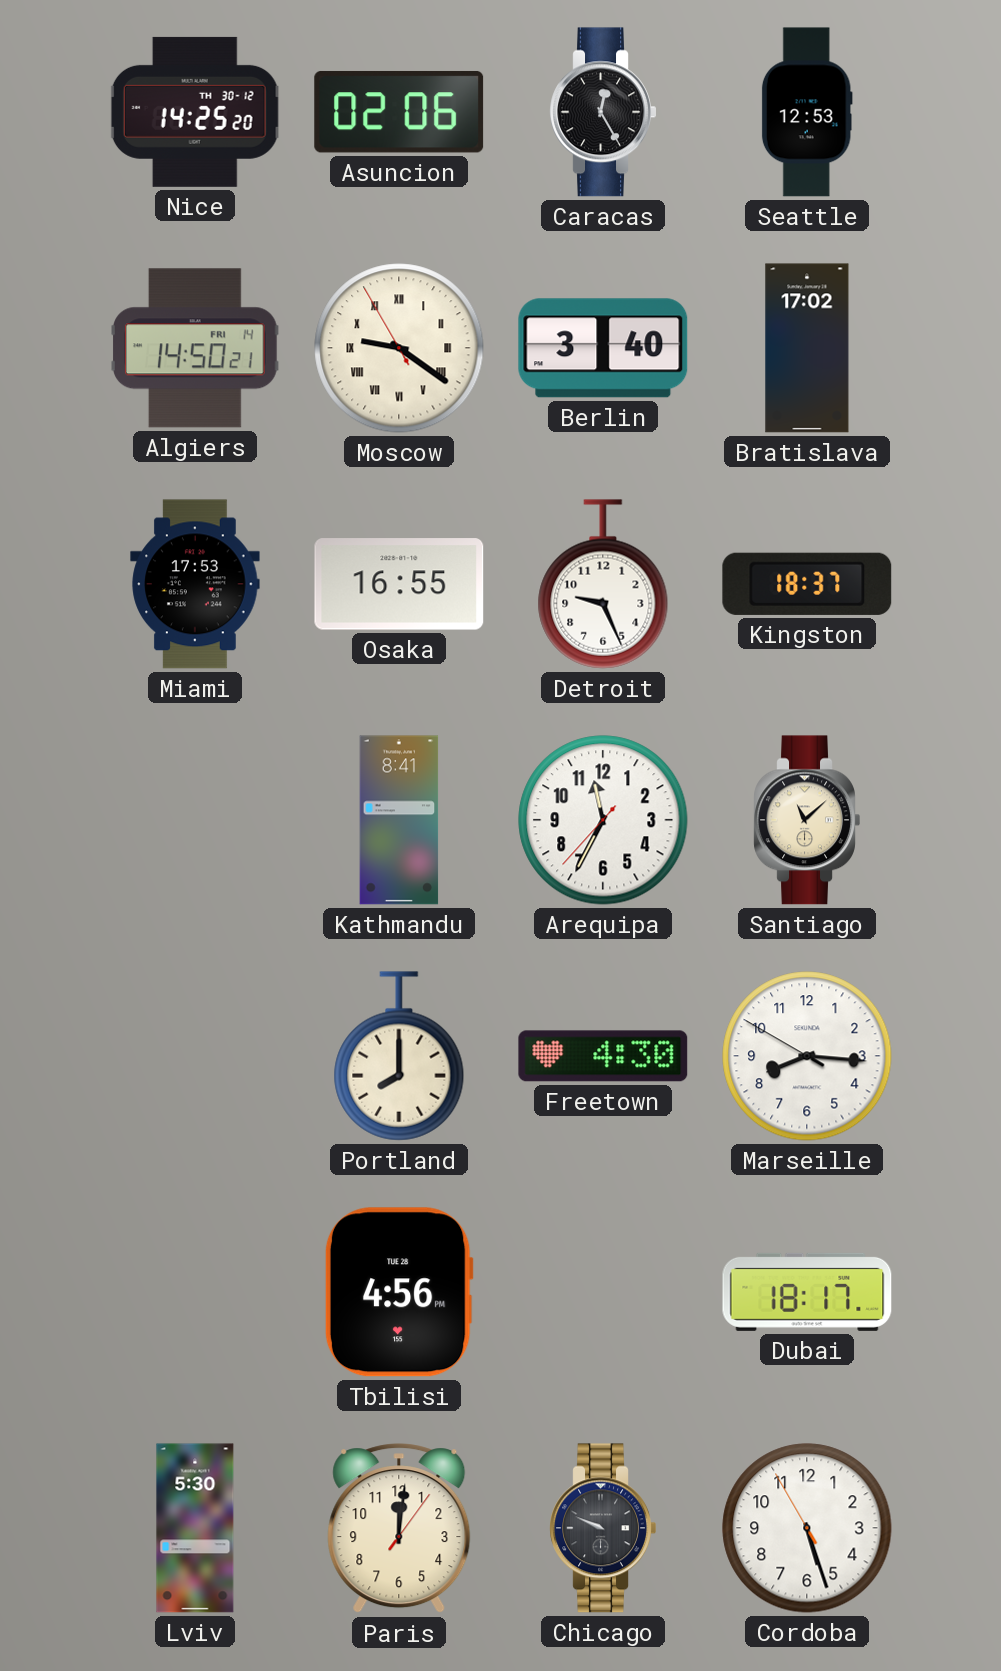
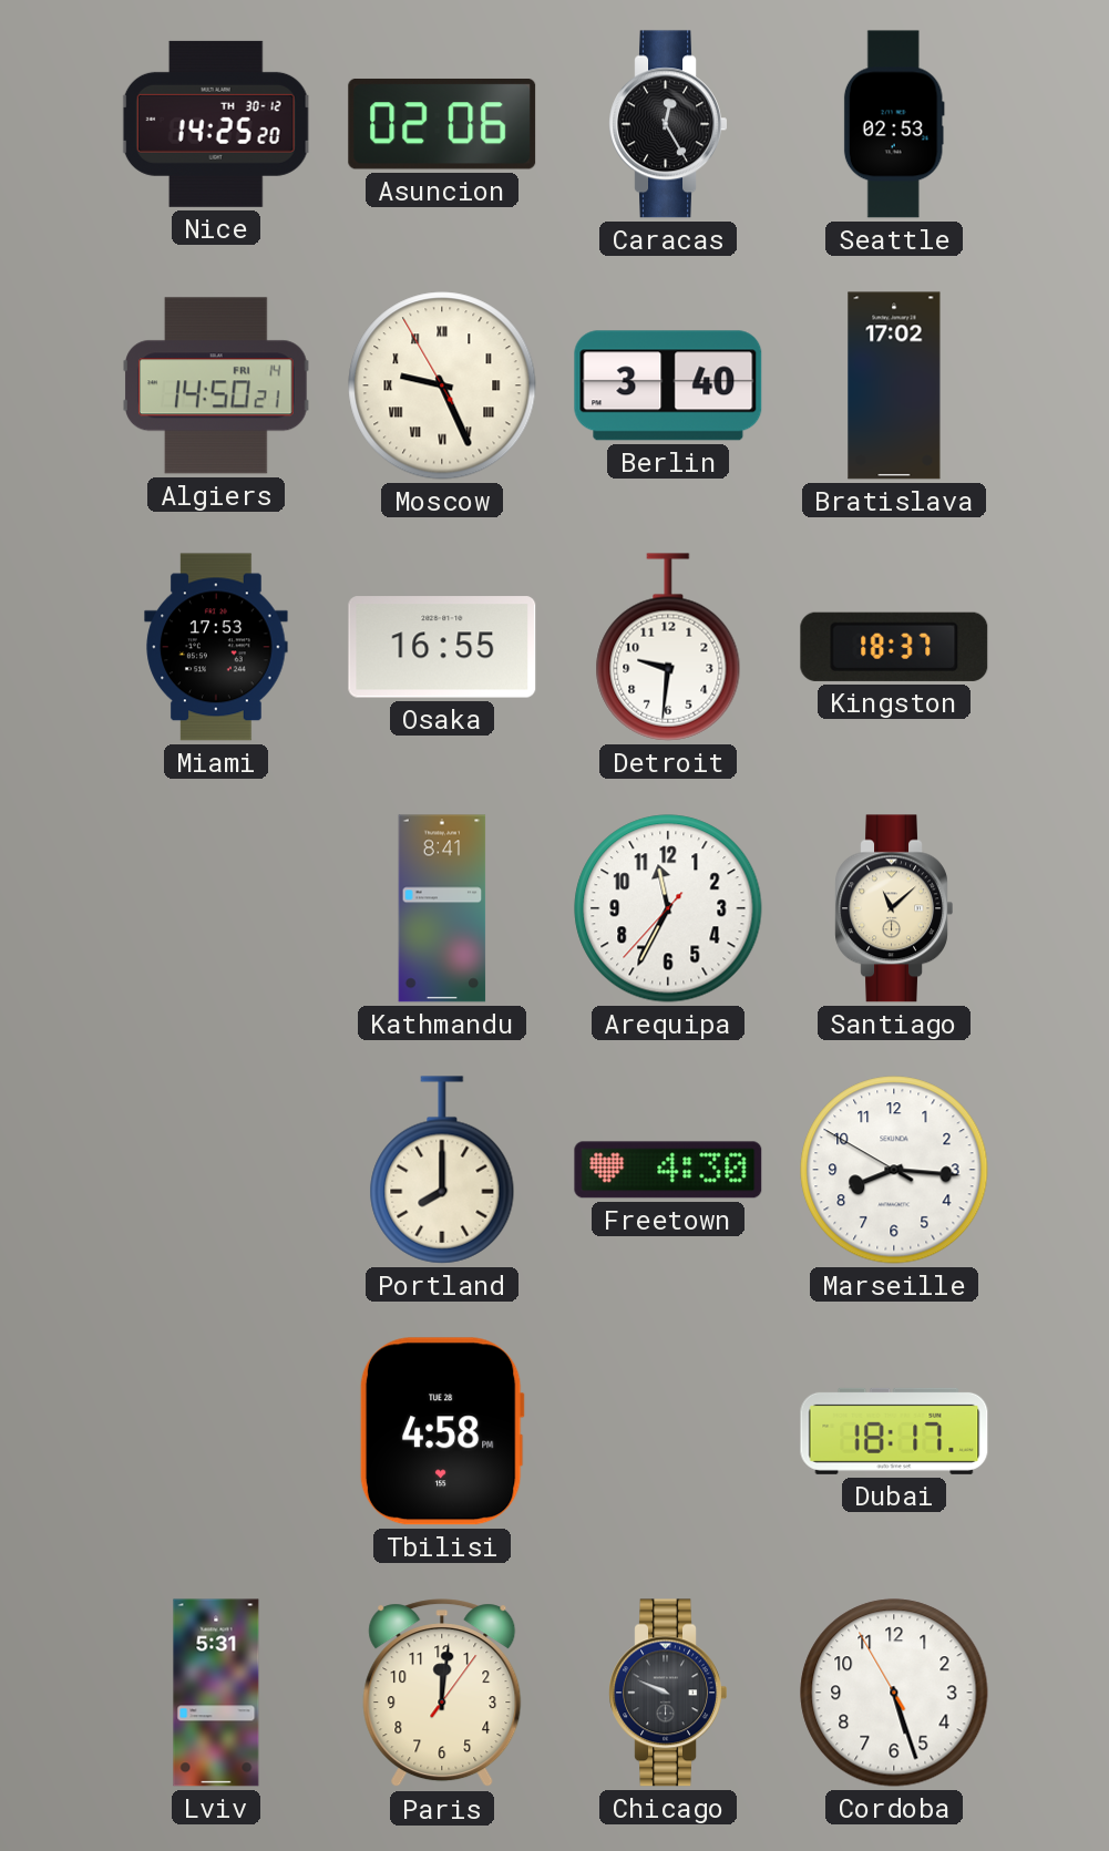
Seattle: 12:53 -> 02:53
Moscow: 9:20 -> 9:25
Detroit: 9:26 -> 9:31
Tbilisi: 4:56 -> 4:58
Lviv: 5:30 -> 5:31
